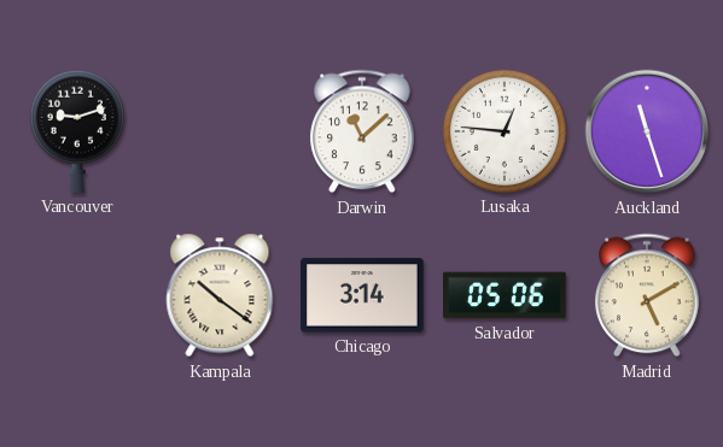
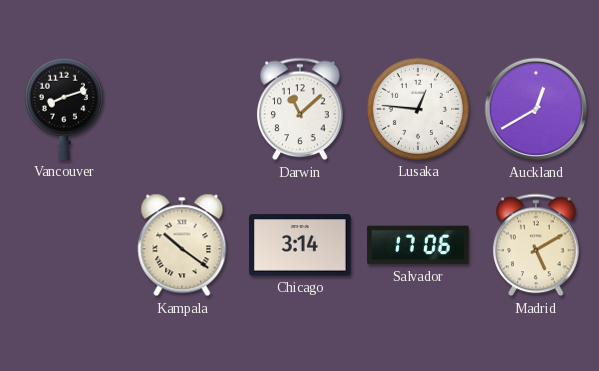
Vancouver: 9:12 -> 8:12
Auckland: 11:27 -> 12:40
Salvador: 05:06 -> 17:06
